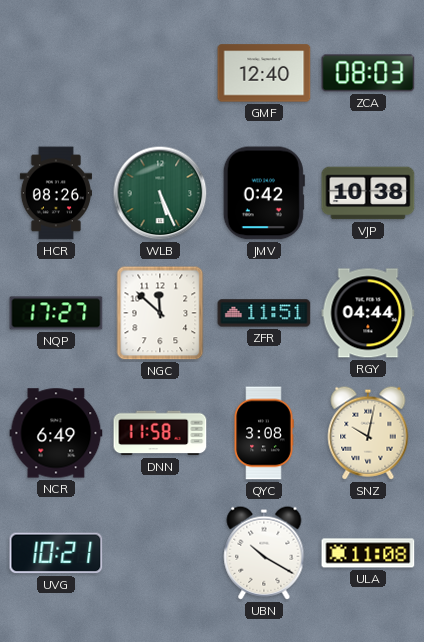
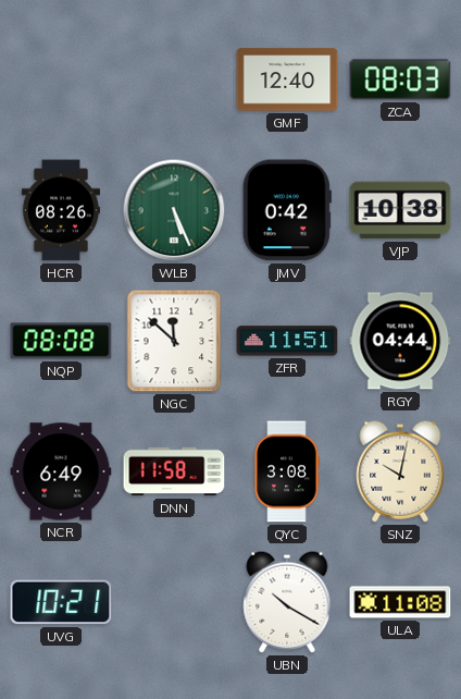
NQP: 17:27 -> 08:08
